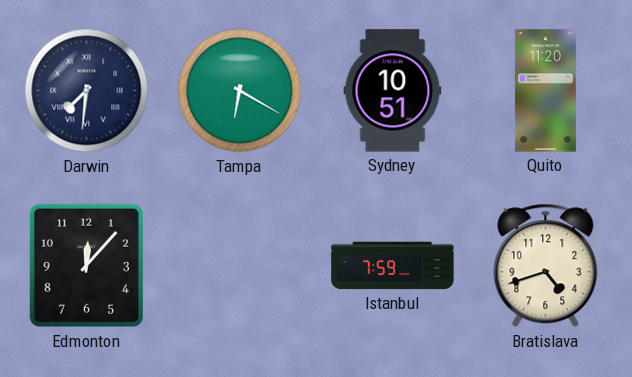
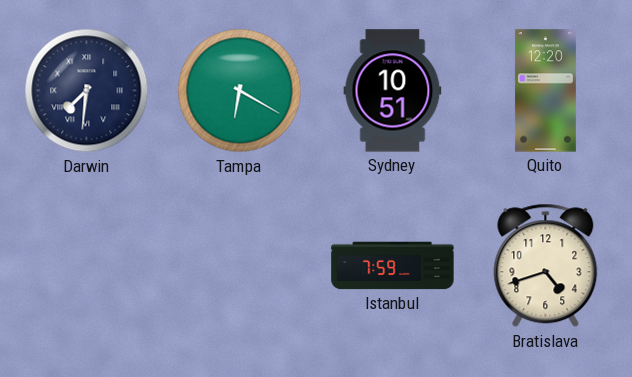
Quito: 11:20 -> 12:20
Edmonton: 12:07 -> none
